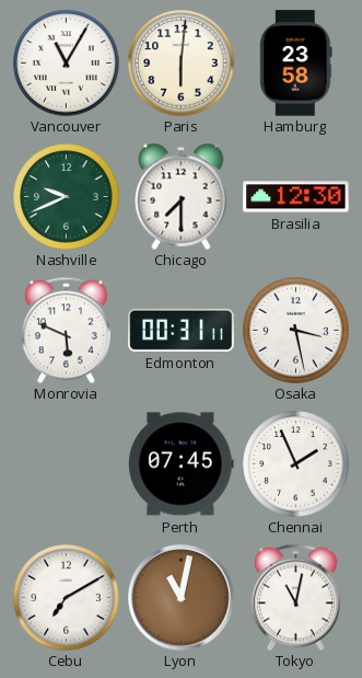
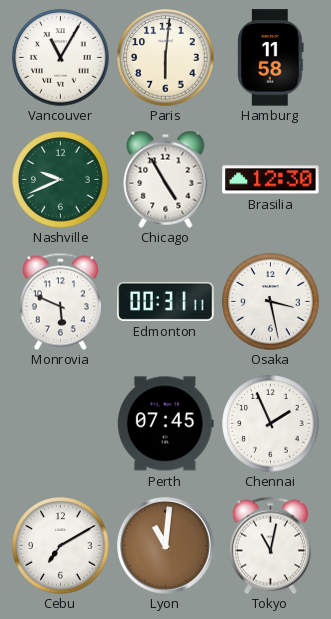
Hamburg: 23:58 -> 11:58
Chicago: 7:30 -> 4:55
Lyon: 11:02 -> 11:01
